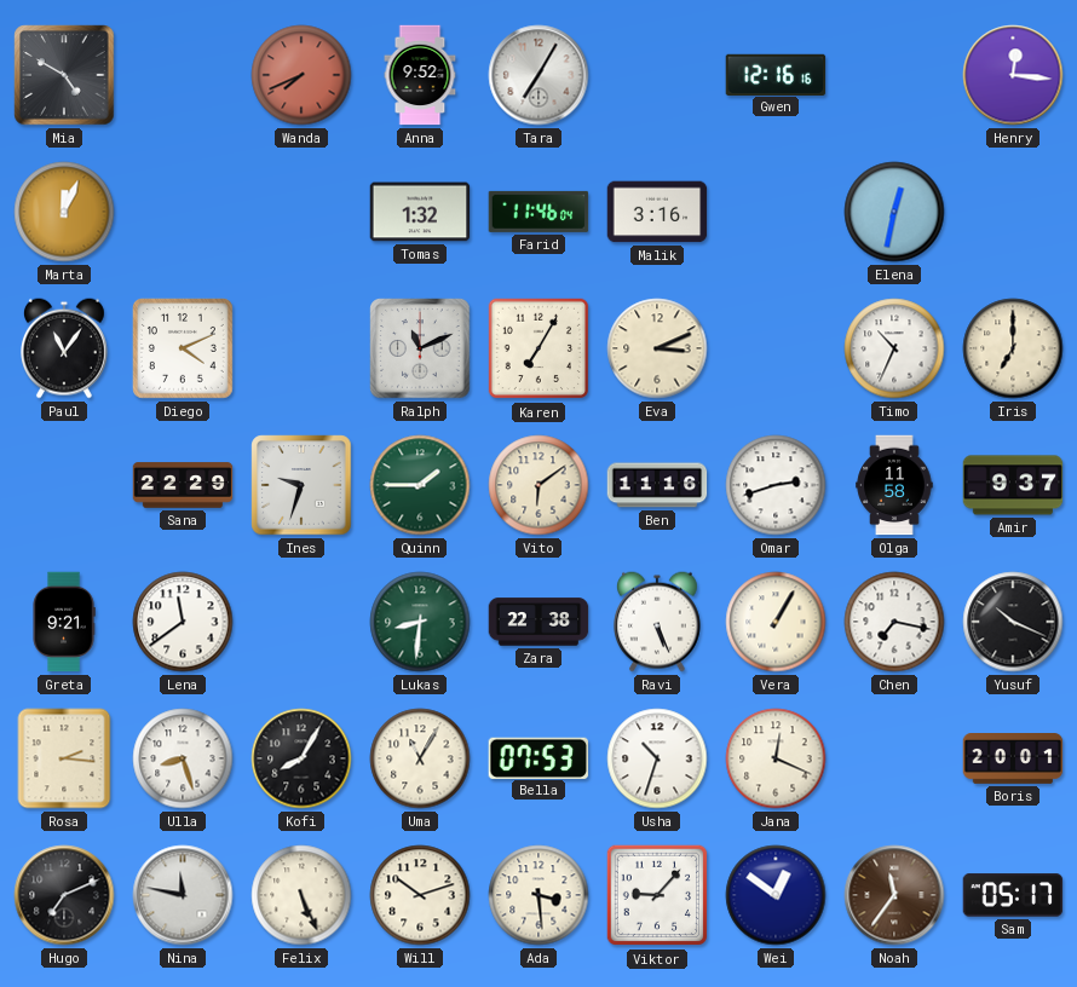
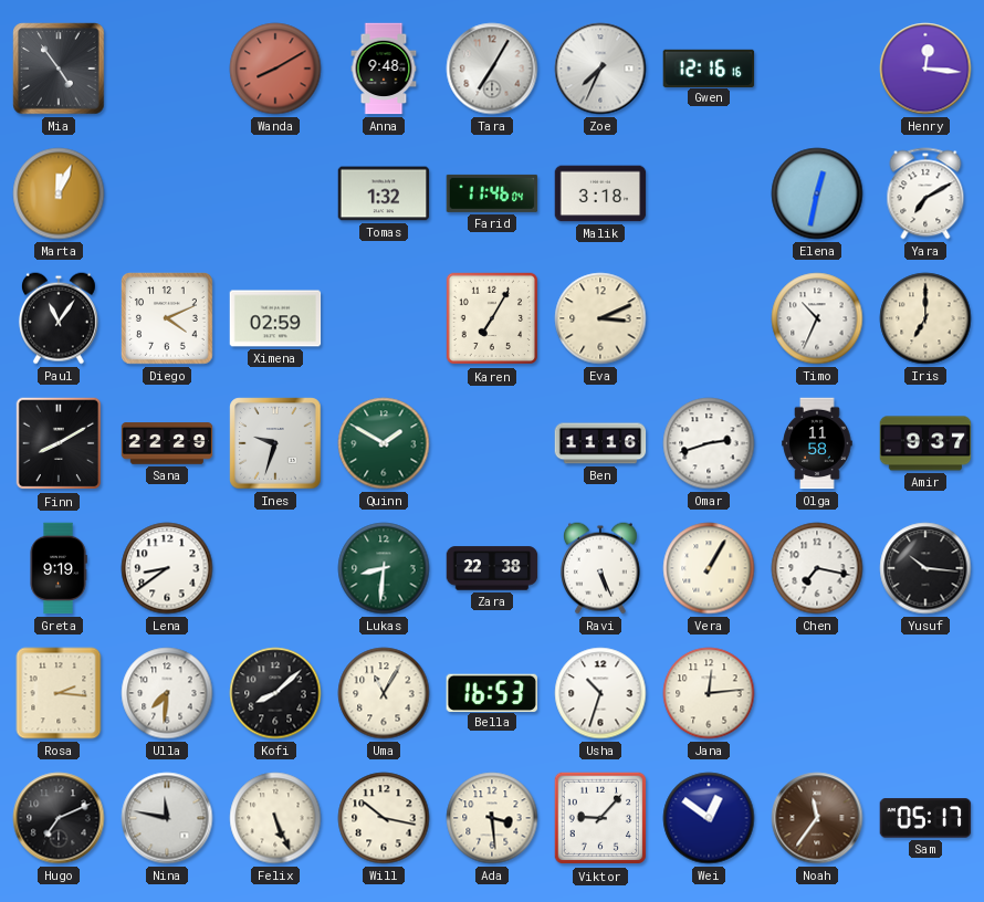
Mia: 4:50 -> 4:54
Wanda: 7:41 -> 8:10
Anna: 9:52 -> 9:48
Zoe: none -> 7:34
Malik: 3:16 -> 3:18
Yara: none -> 7:10
Ximena: none -> 02:59
Ralph: 11:11 -> none
Finn: none -> 8:10
Quinn: 1:45 -> 1:50
Vito: 6:09 -> none
Greta: 9:21 -> 9:19
Lena: 11:39 -> 8:39
Yusuf: 10:19 -> 10:16
Ulla: 8:27 -> 7:31
Kofi: 8:05 -> 8:08
Bella: 07:53 -> 16:53
Jana: 12:19 -> 12:14
Boris: 20:01 -> none
Will: 10:12 -> 10:17
